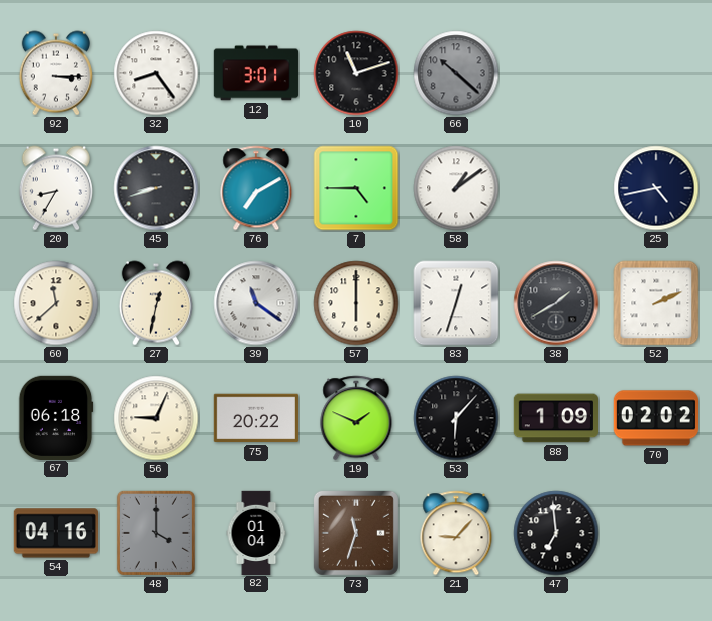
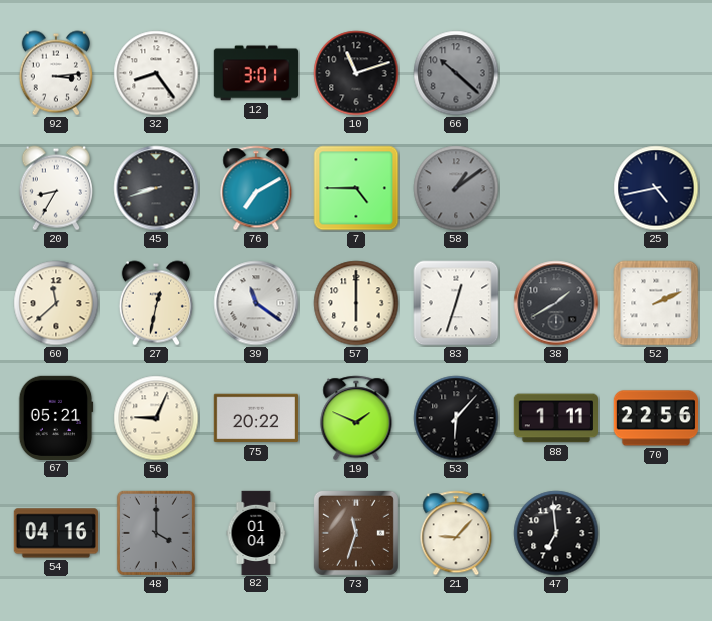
92: 3:15 -> 3:14
58 dial: white -> grey
67: 06:18 -> 05:21
88: 1:09 -> 1:11
70: 02:02 -> 22:56
